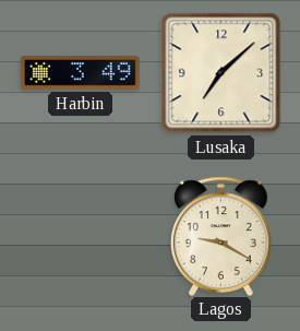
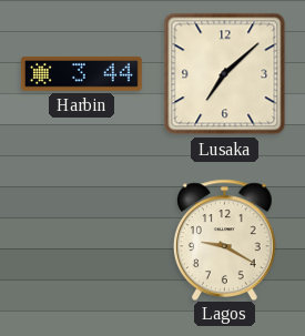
Harbin: 3:49 -> 3:44
